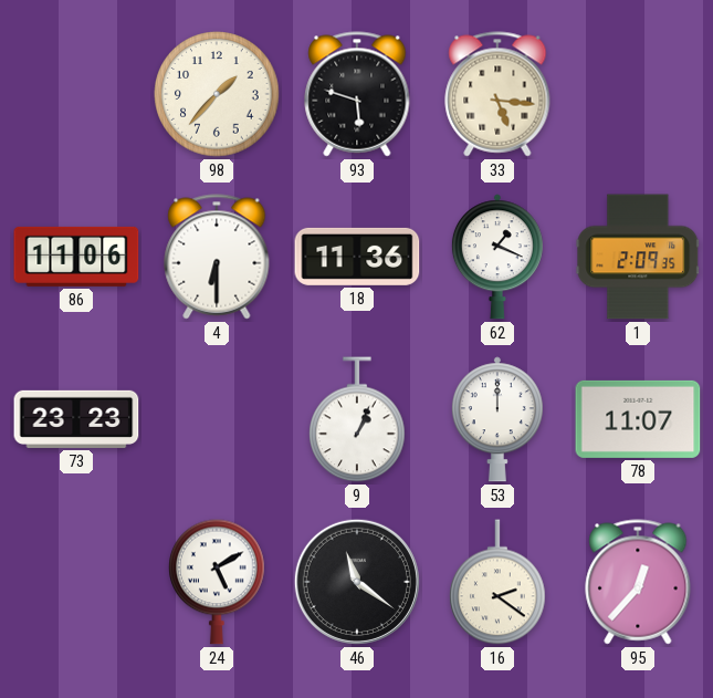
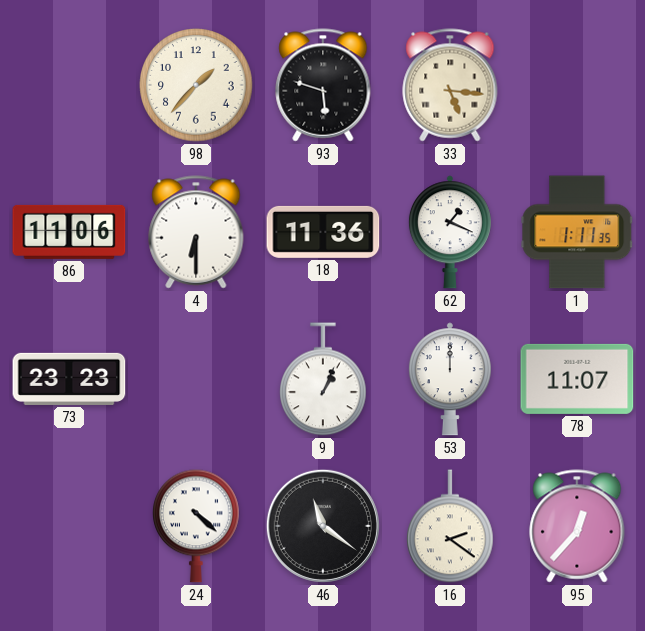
1: 2:09 -> 1:11
24: 5:10 -> 4:22
